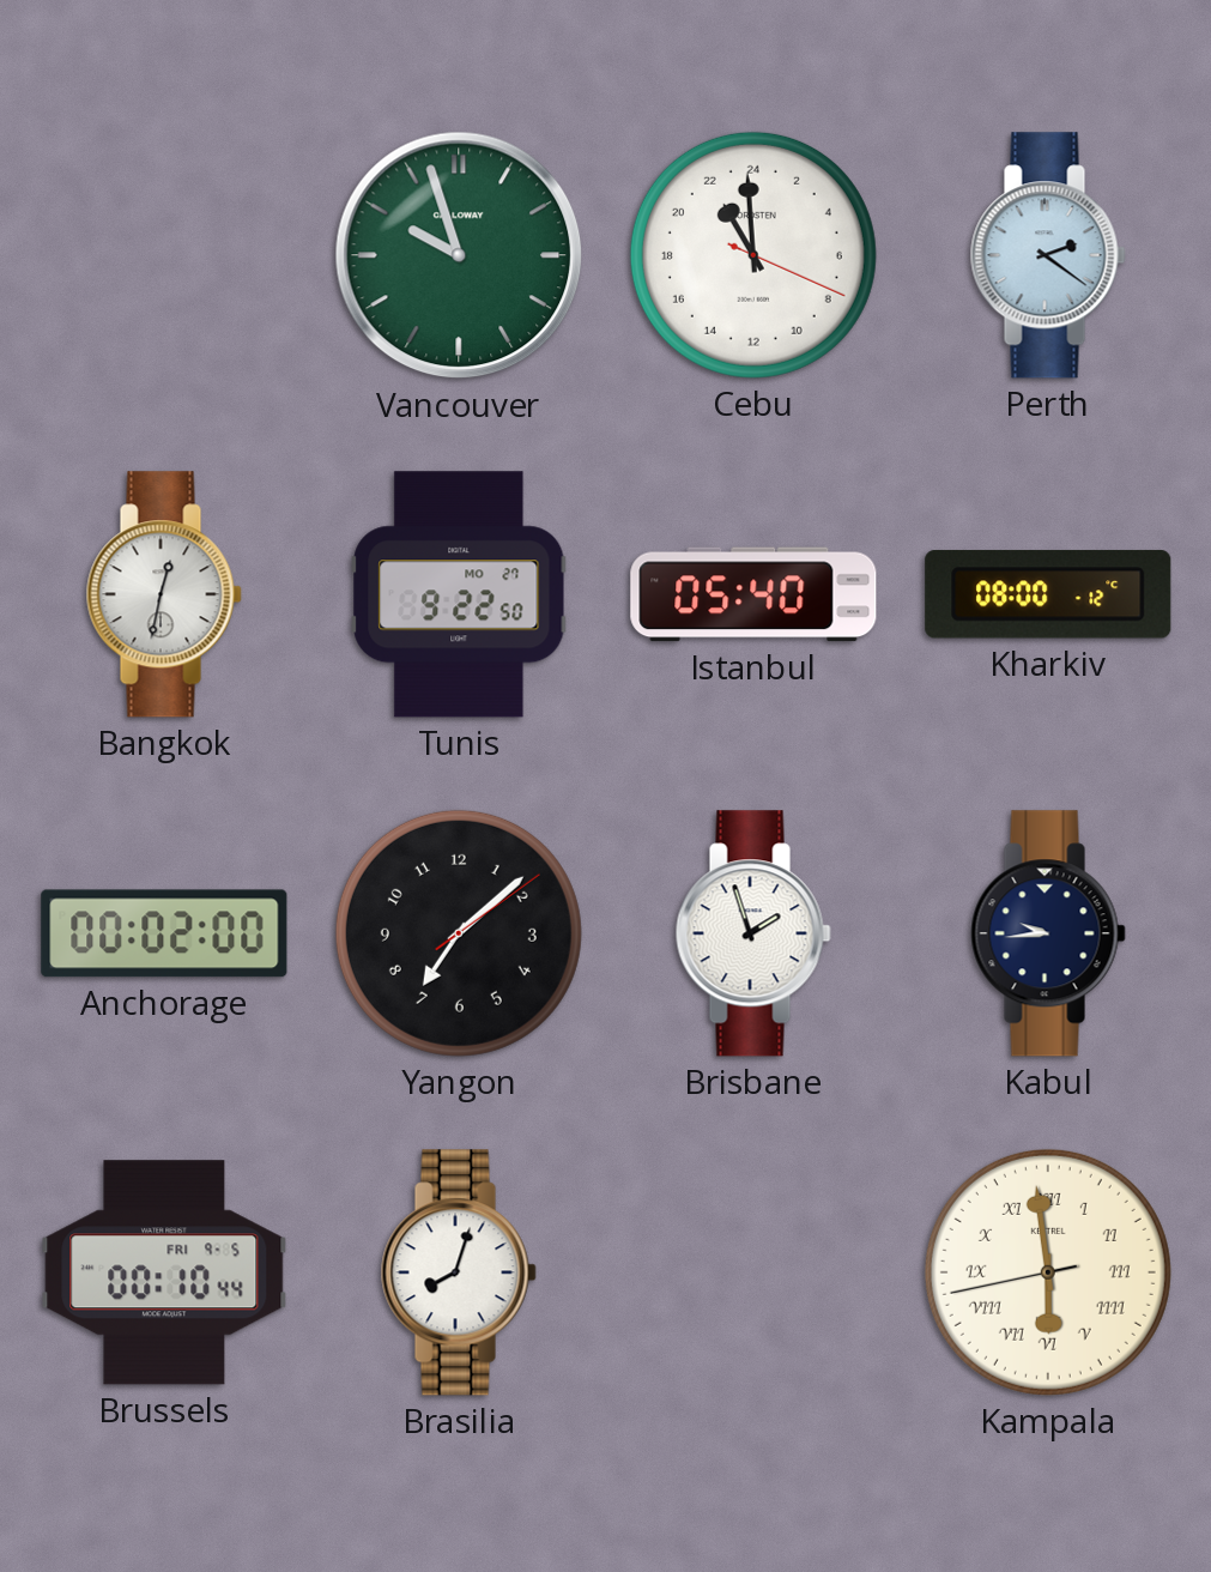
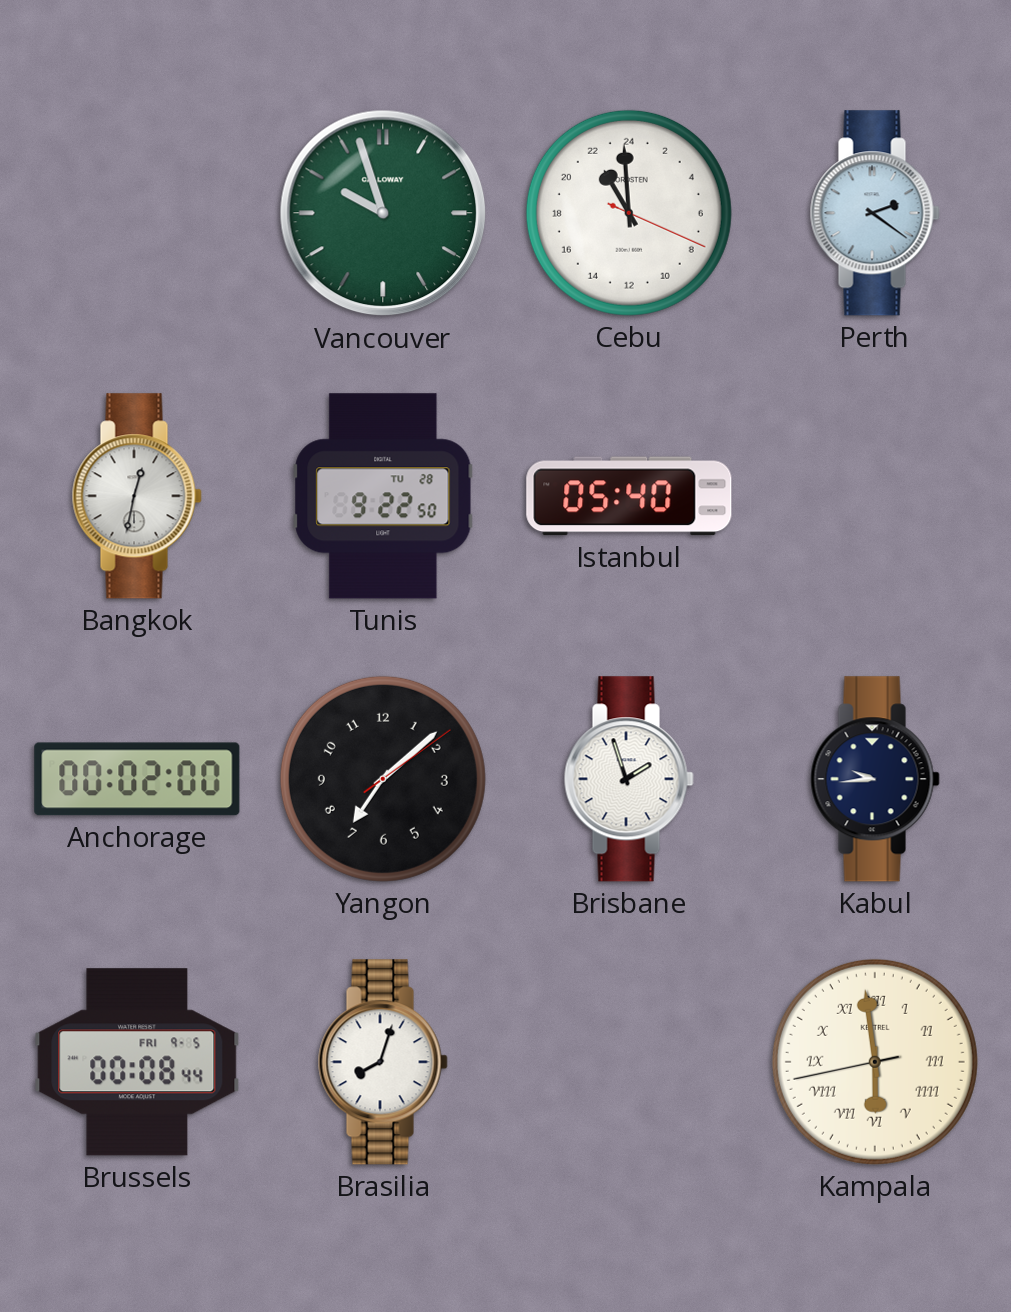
Tunis date: MO 27 -> TU 28
Kharkiv: 08:00 -> none
Brussels: 00:10 -> 00:08
